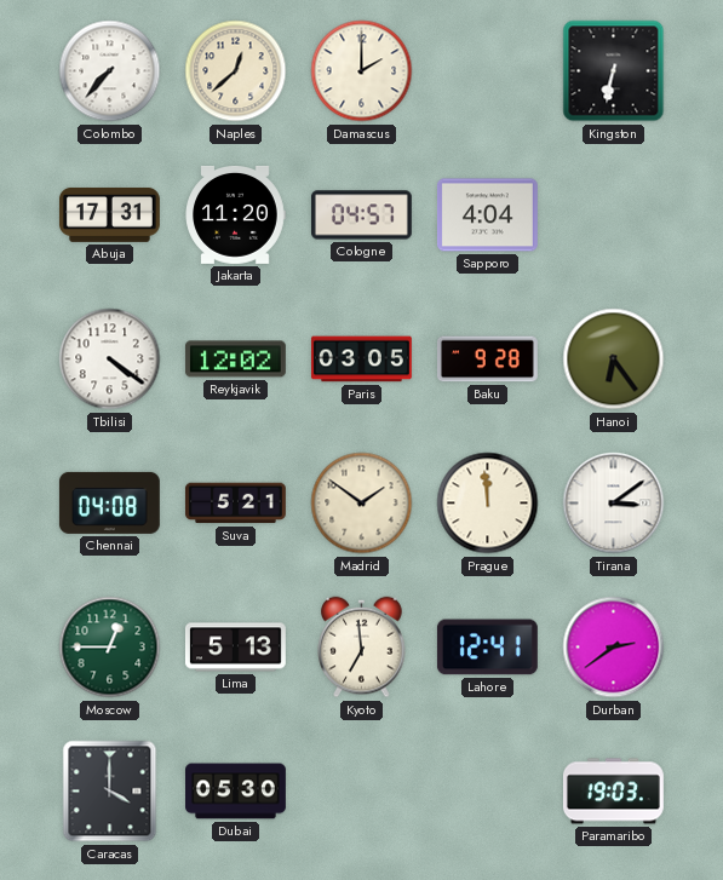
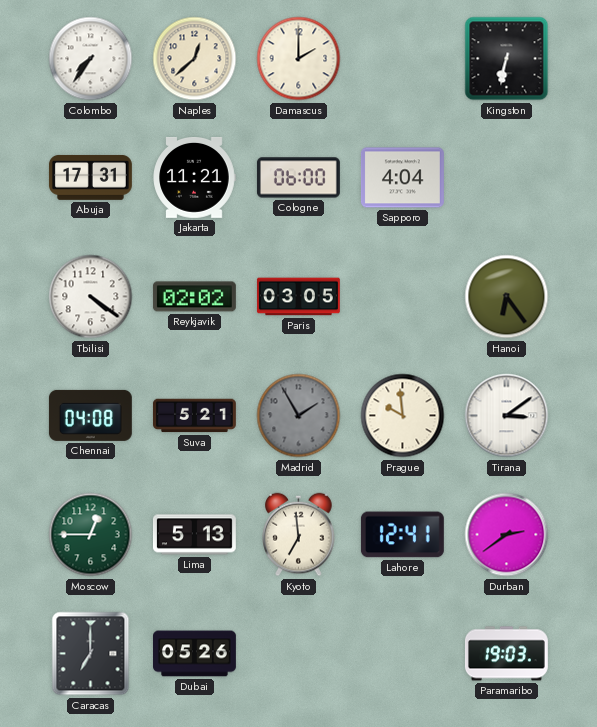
Colombo: 7:37 -> 7:36
Jakarta: 11:20 -> 11:21
Cologne: 04:57 -> 06:00
Reykjavik: 12:02 -> 02:02
Baku: 9:28 -> none
Madrid: 1:51 -> 1:55
Madrid dial: cream -> grey
Prague: 11:59 -> 9:59
Caracas: 4:00 -> 7:00
Dubai: 05:30 -> 05:26
